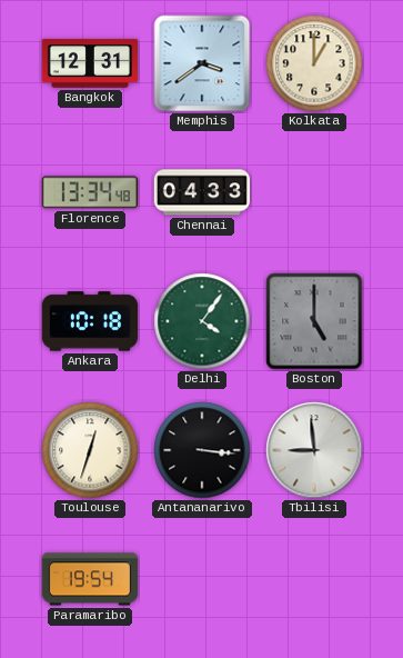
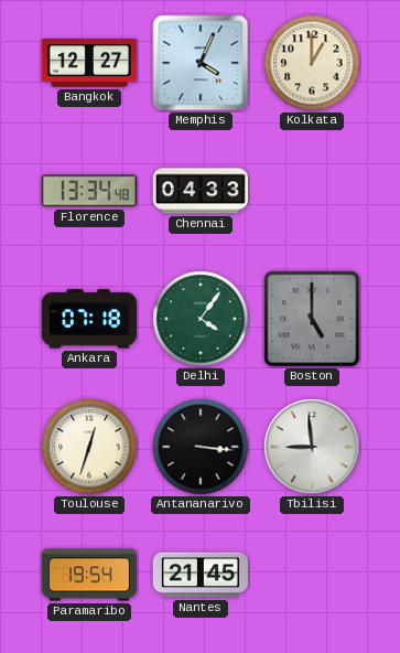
Bangkok: 12:31 -> 12:27
Memphis: 3:39 -> 4:04
Ankara: 10:18 -> 07:18
Nantes: none -> 21:45
